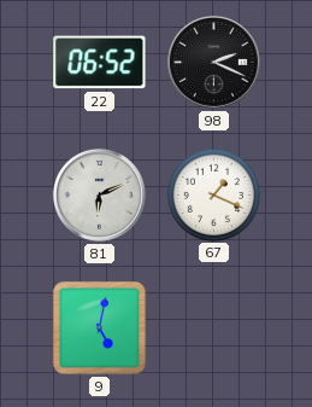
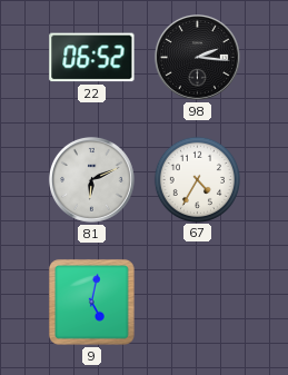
98: 2:19 -> 2:16
67: 1:19 -> 4:35
